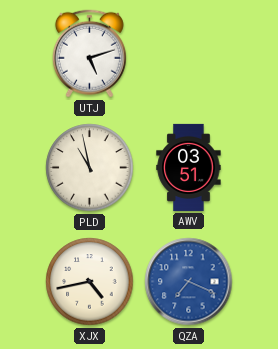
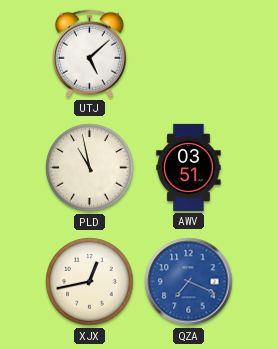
UTJ: 5:12 -> 5:08
XJX: 4:43 -> 12:43
